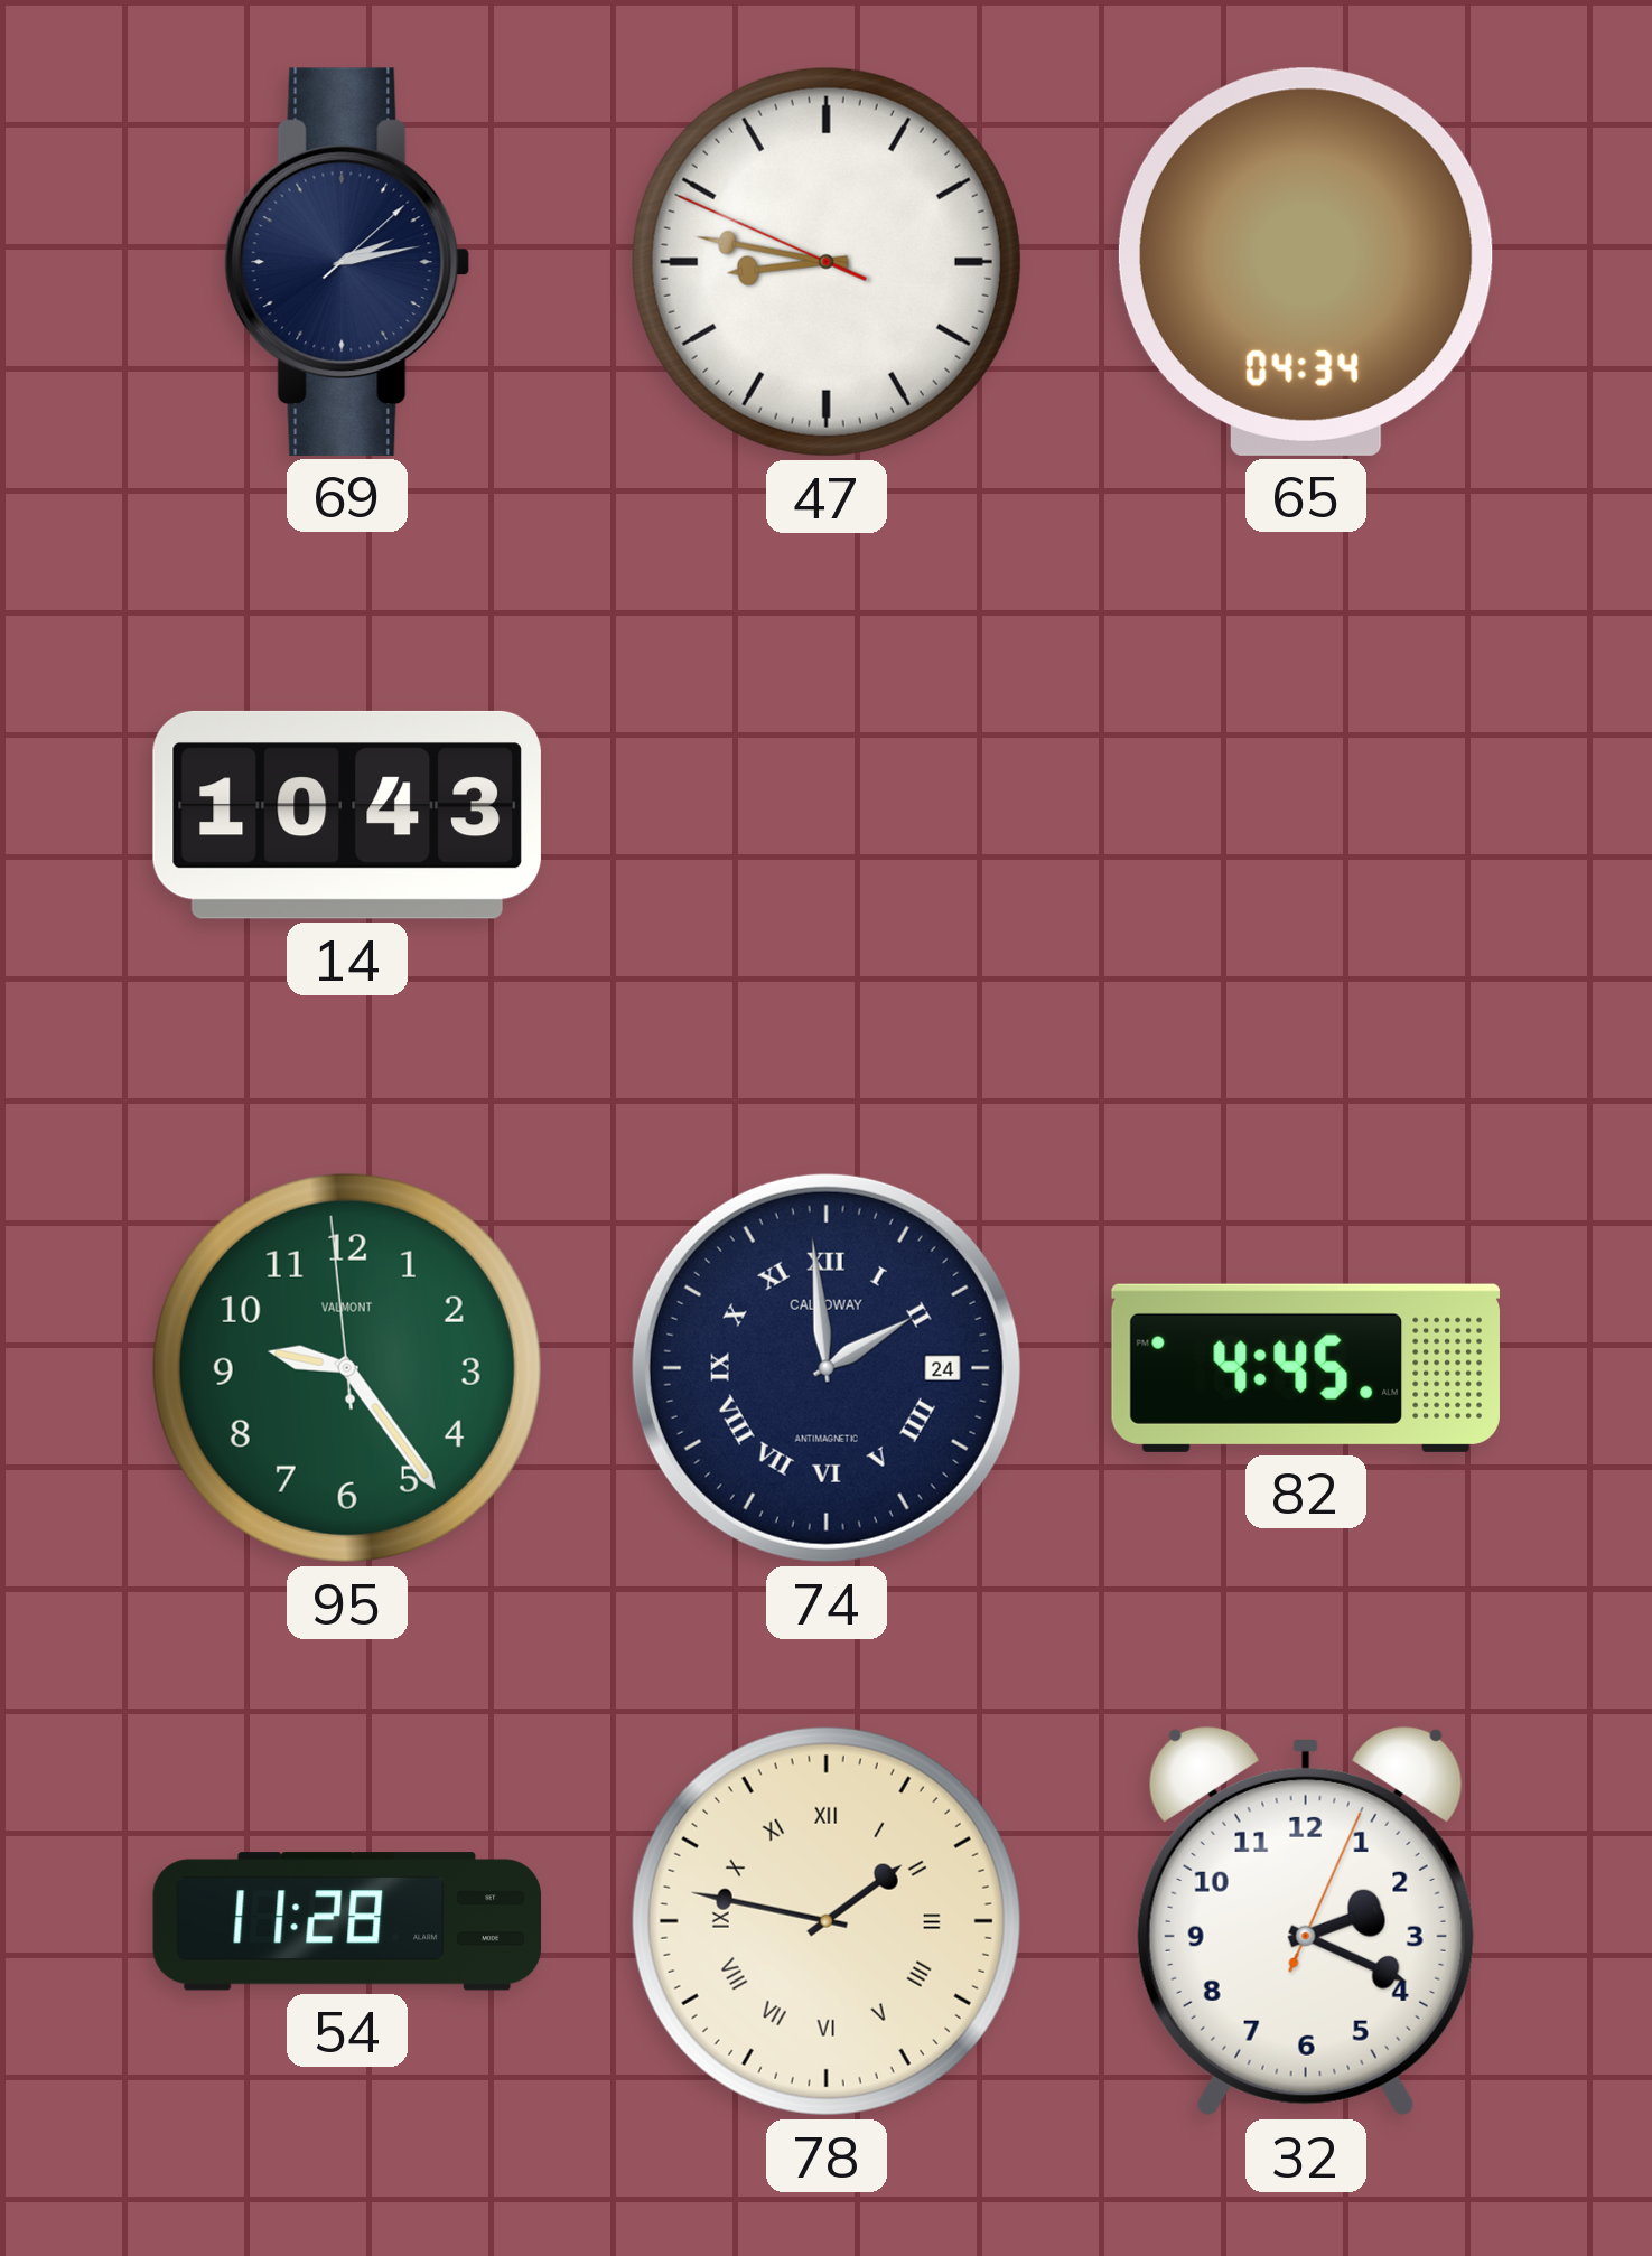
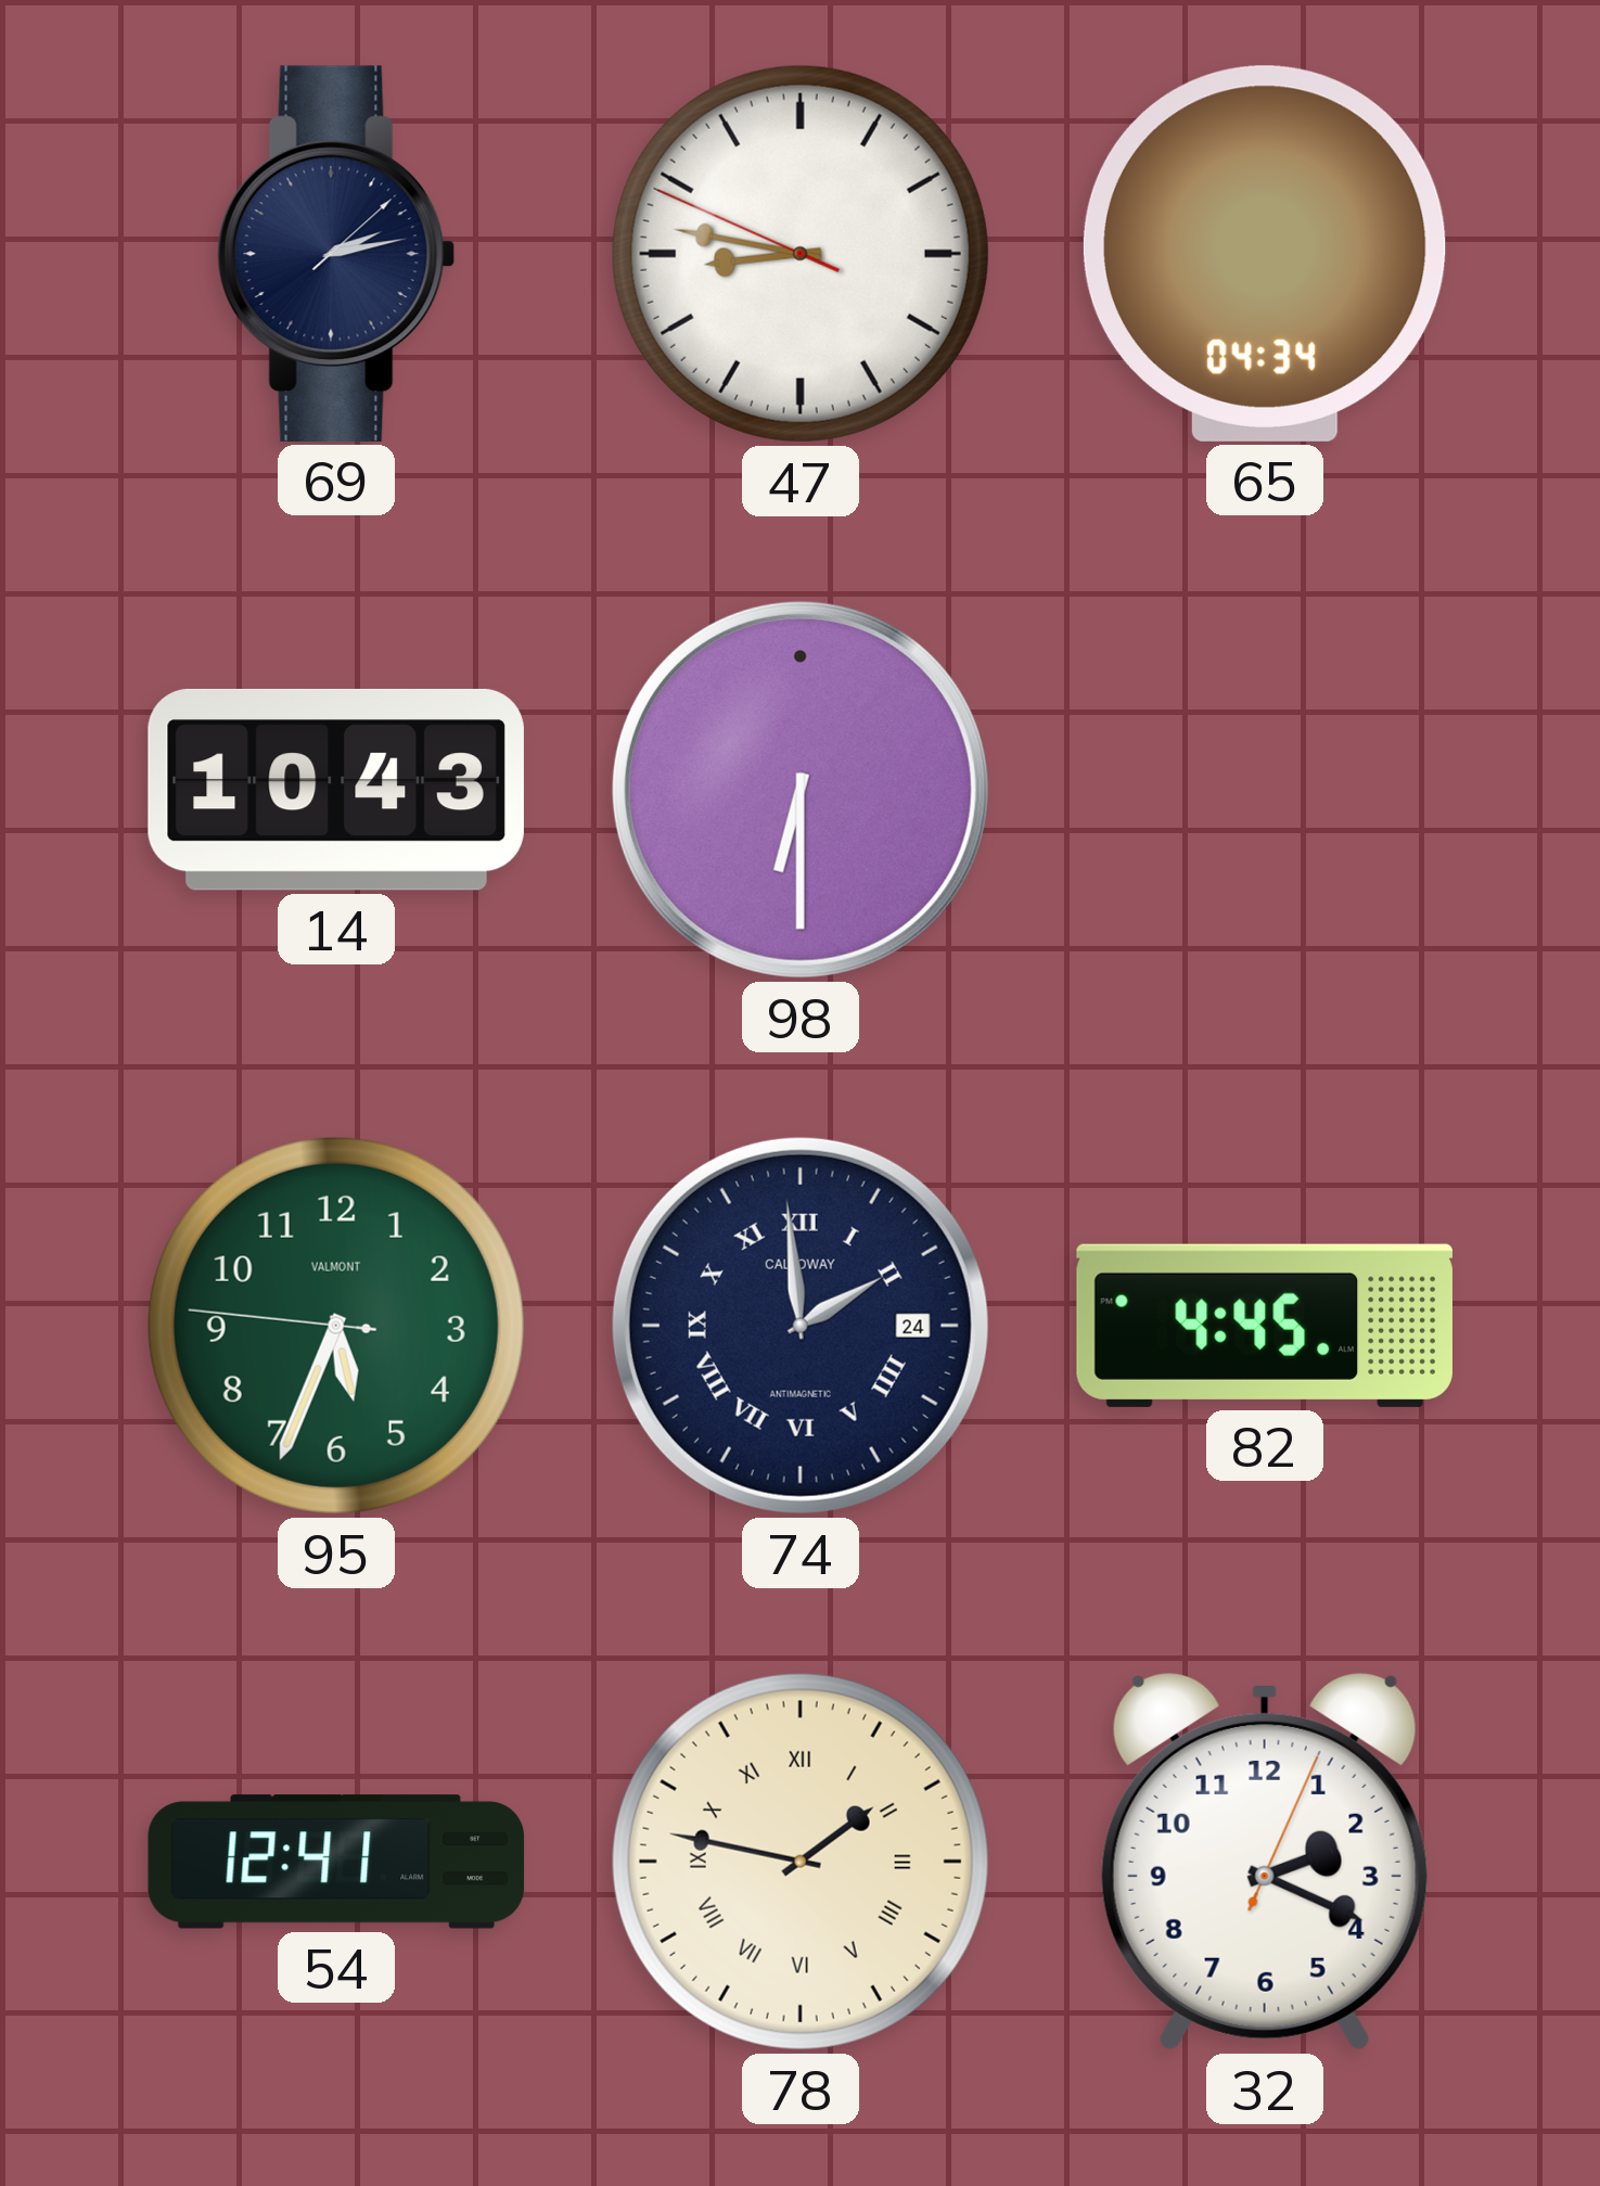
98: none -> 6:30
95: 9:23 -> 5:33
54: 11:28 -> 12:41
